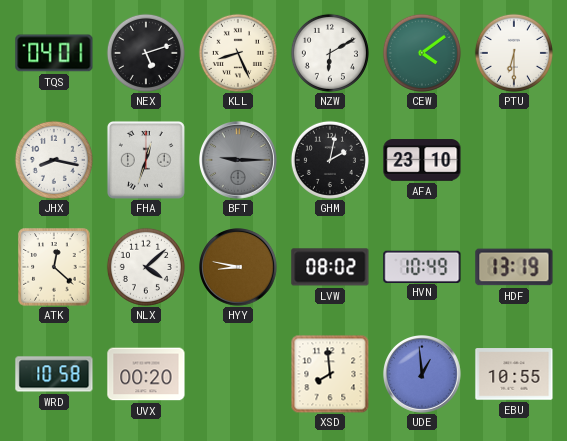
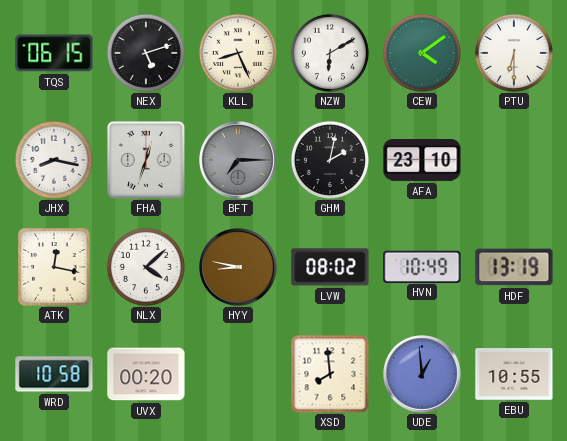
TQS: 04:01 -> 06:15
BFT: 9:15 -> 7:15
ATK: 12:22 -> 12:17
